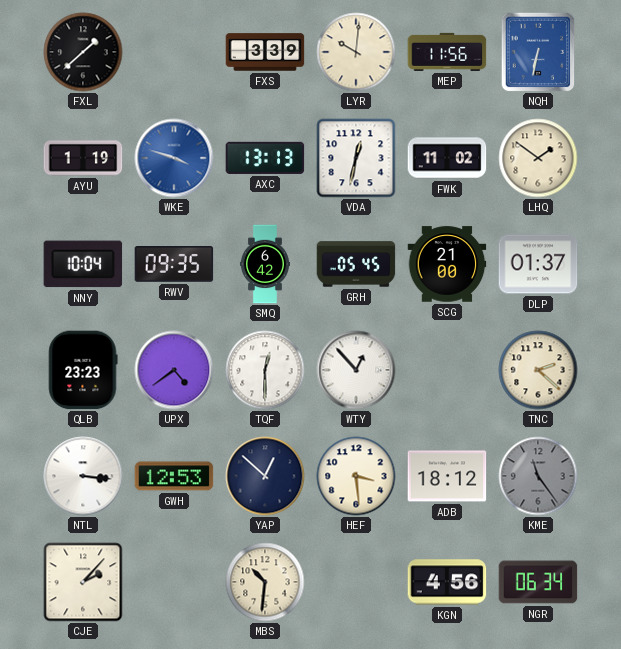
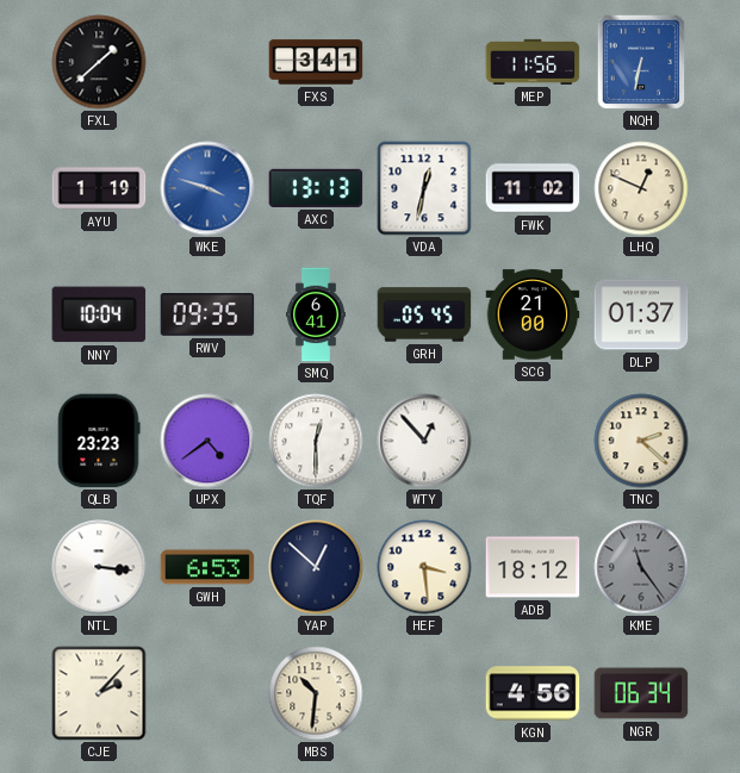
FXS: 3:39 -> 3:41
LYR: 10:01 -> none
LHQ: 1:51 -> 12:49
SMQ: 6:42 -> 6:41
GWH: 12:53 -> 6:53
